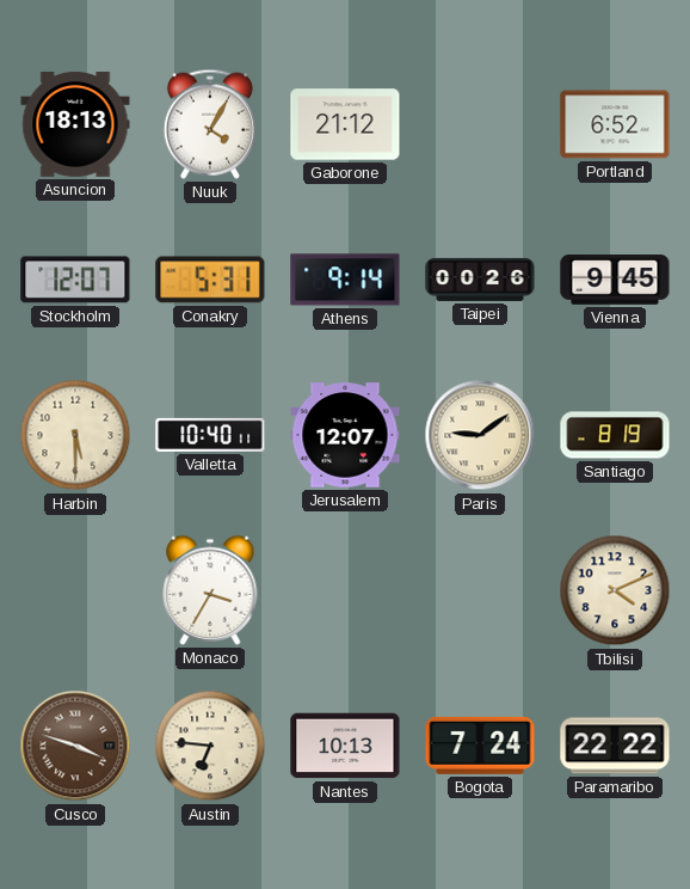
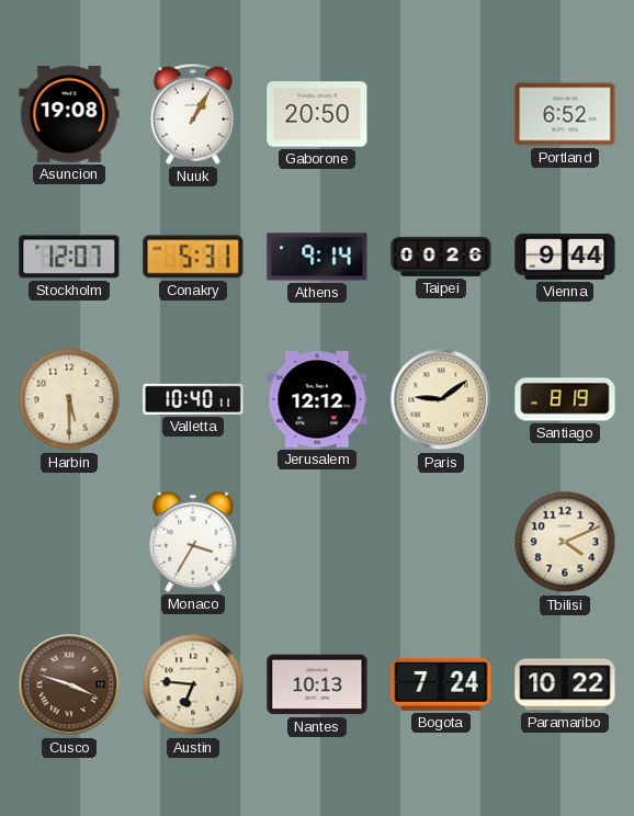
Asuncion: 18:13 -> 19:08
Nuuk: 4:05 -> 1:05
Gaborone: 21:12 -> 20:50
Vienna: 9:45 -> 9:44
Jerusalem: 12:07 -> 12:12
Paramaribo: 22:22 -> 10:22
